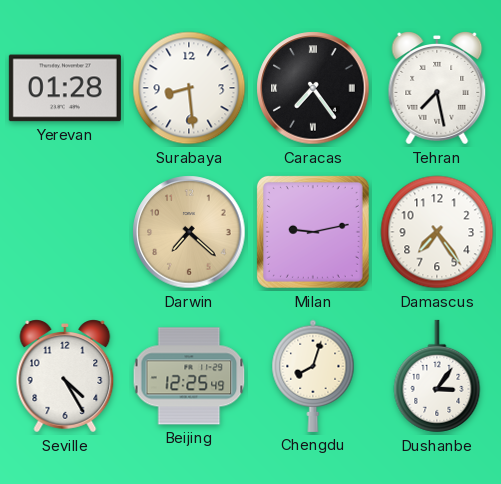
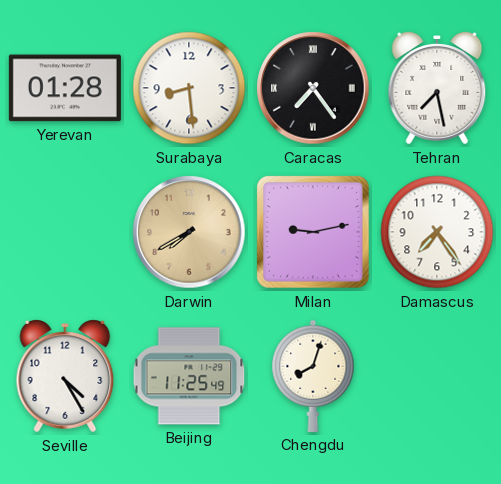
Darwin: 7:22 -> 7:40
Beijing: 12:25 -> 11:25
Dushanbe: 3:06 -> none
